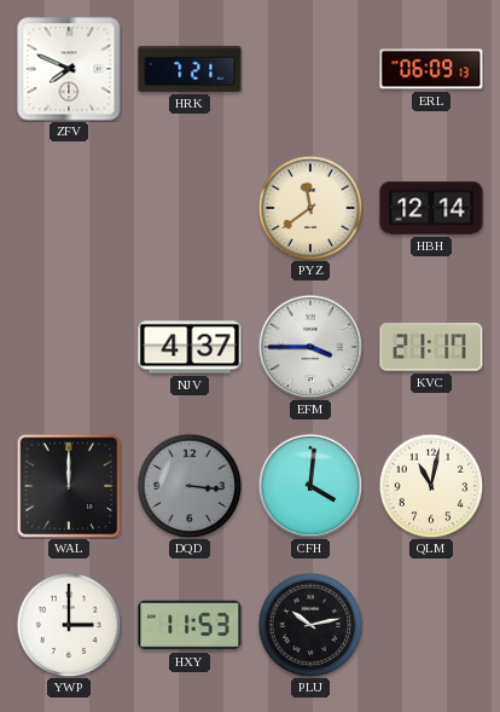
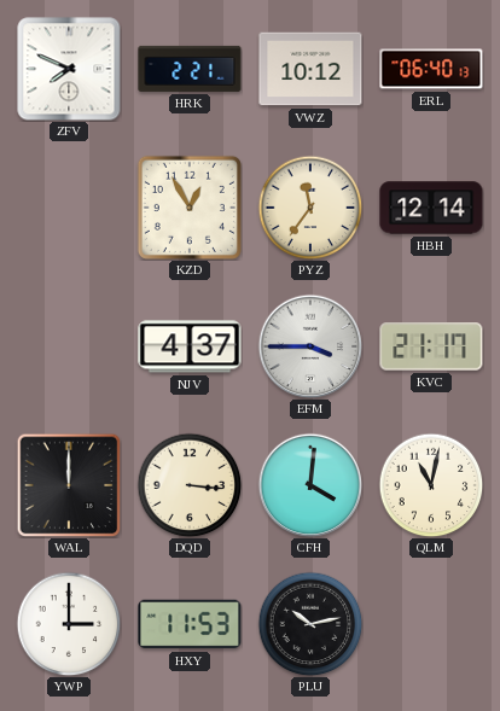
HRK: 7:21 -> 2:21
VWZ: none -> 10:12
ERL: 06:09 -> 06:40
KZD: none -> 12:55
PYZ: 11:39 -> 11:36
DQD dial: grey -> cream
